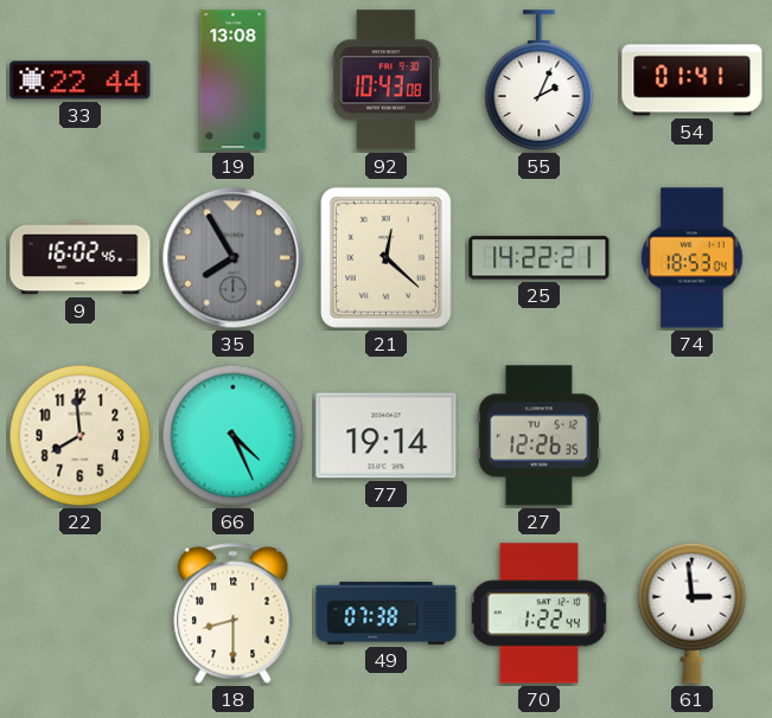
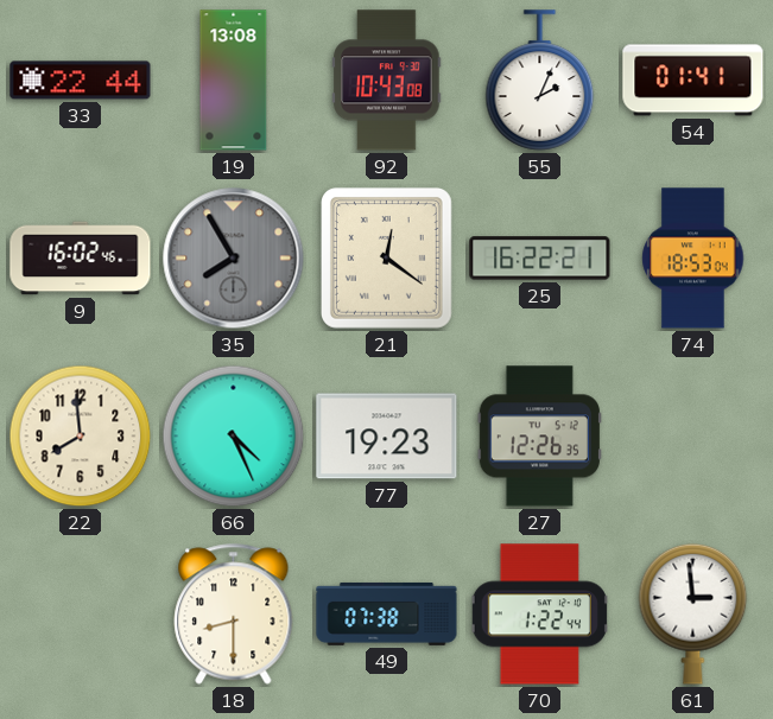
21: 12:22 -> 12:21
25: 14:22 -> 16:22
77: 19:14 -> 19:23
